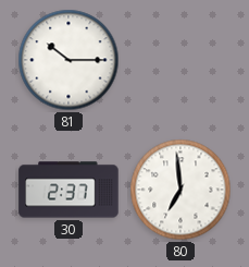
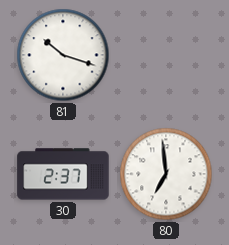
81: 10:15 -> 10:18
